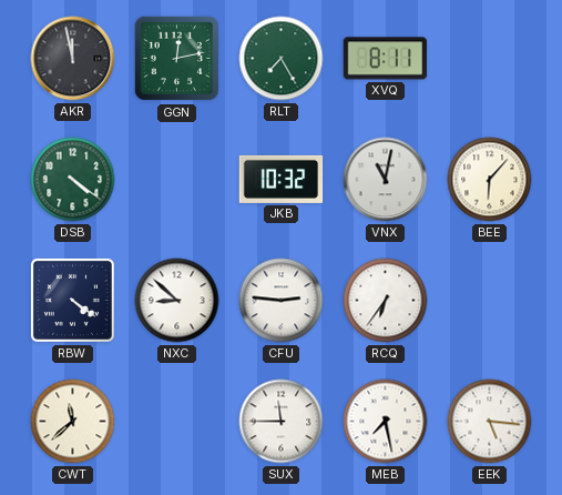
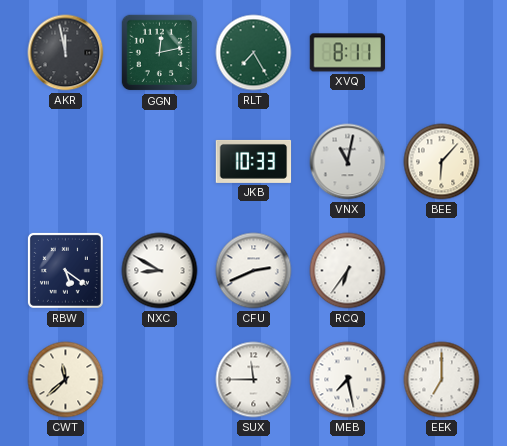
DSB: 4:21 -> none
JKB: 10:32 -> 10:33
RBW: 4:21 -> 5:21
NXC: 8:52 -> 8:50
CFU: 2:46 -> 2:41
EEK: 5:16 -> 7:00
